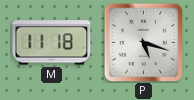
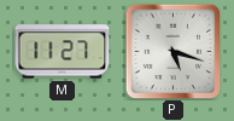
M: 11:18 -> 11:27
